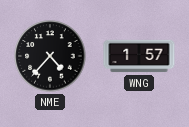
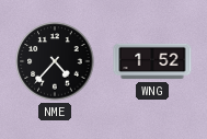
WNG: 1:57 -> 1:52
